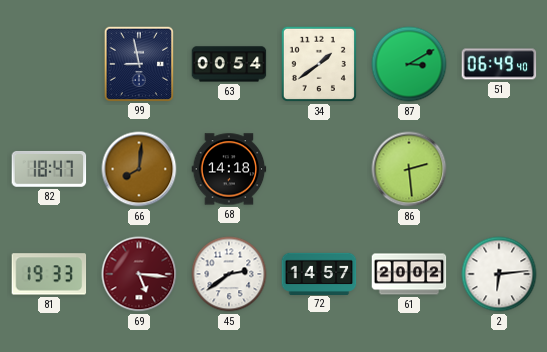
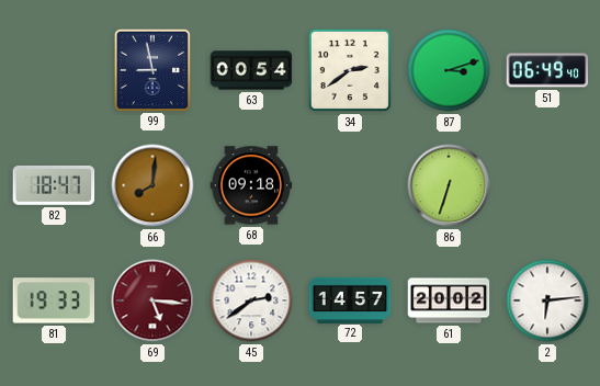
34: 1:39 -> 2:39
87: 3:10 -> 3:12
68: 14:18 -> 09:18
86: 2:29 -> 6:33
